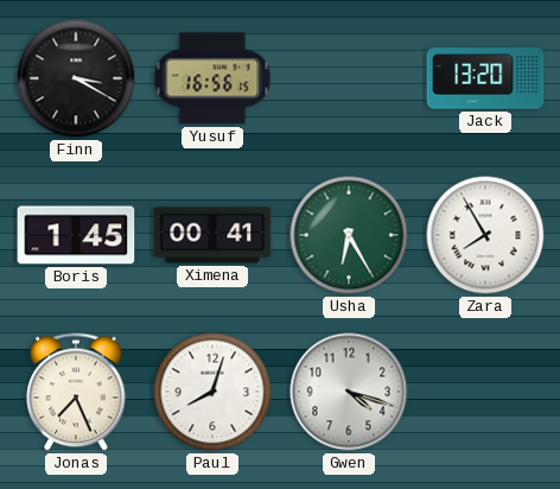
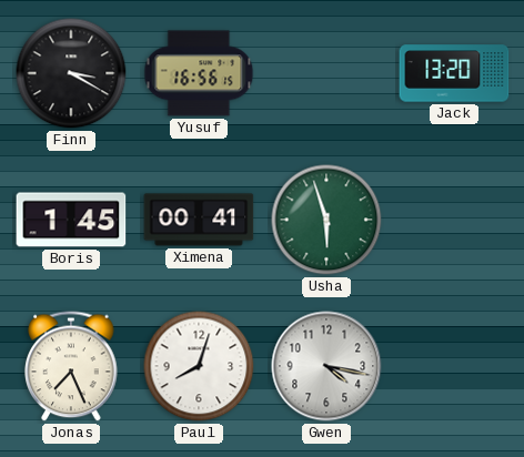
Usha: 6:25 -> 5:57
Zara: 7:55 -> none
Gwen: 4:18 -> 4:17
